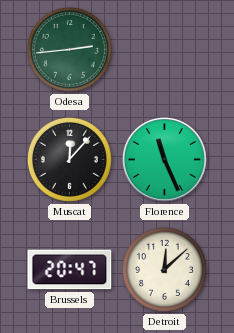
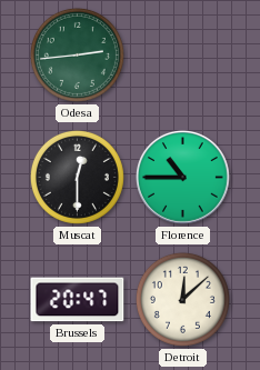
Muscat: 12:07 -> 12:30
Florence: 11:26 -> 10:45
